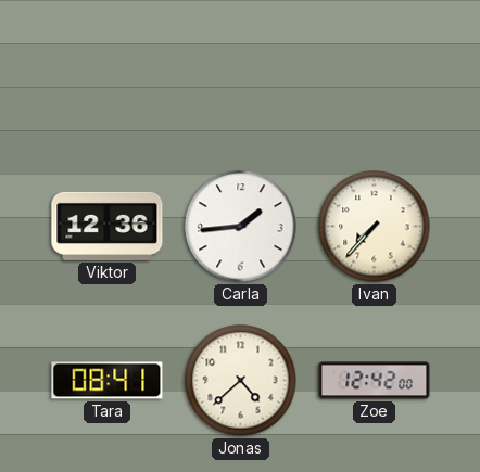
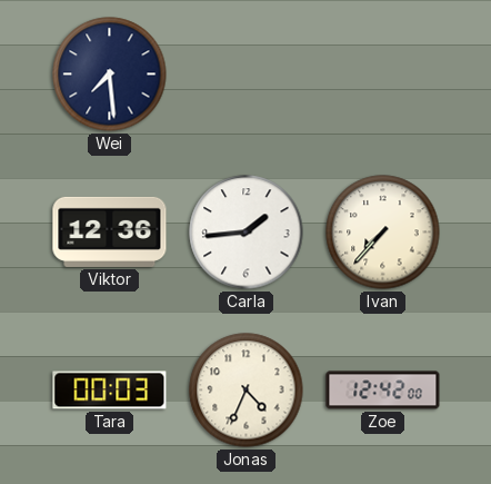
Wei: none -> 7:29
Tara: 08:41 -> 00:03
Jonas: 4:38 -> 4:34
